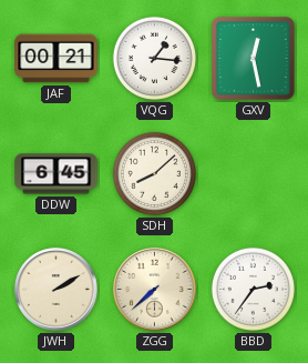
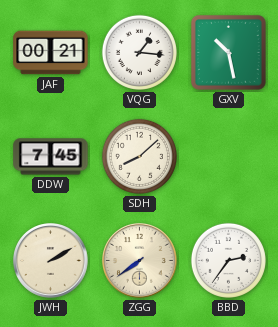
GXV: 12:28 -> 10:28
DDW: 6:45 -> 7:45
ZGG: 7:38 -> 7:39
